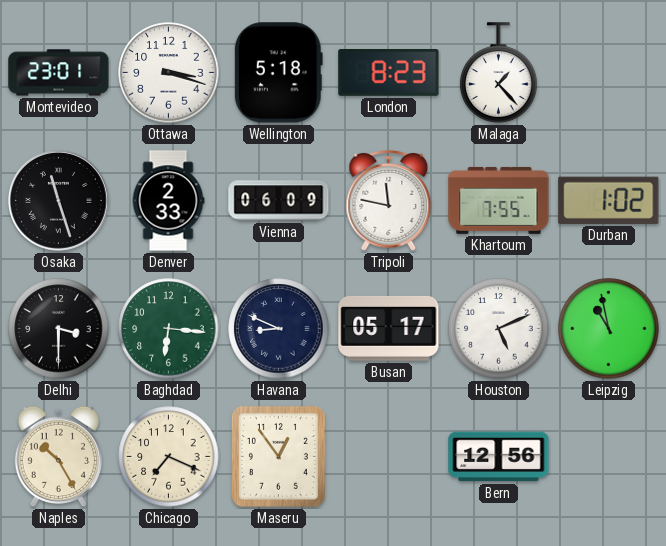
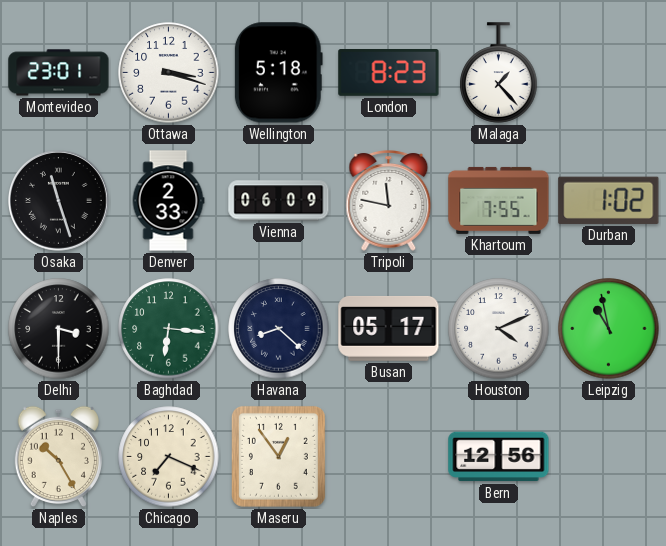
Havana: 8:49 -> 8:22
Houston: 5:11 -> 4:11
